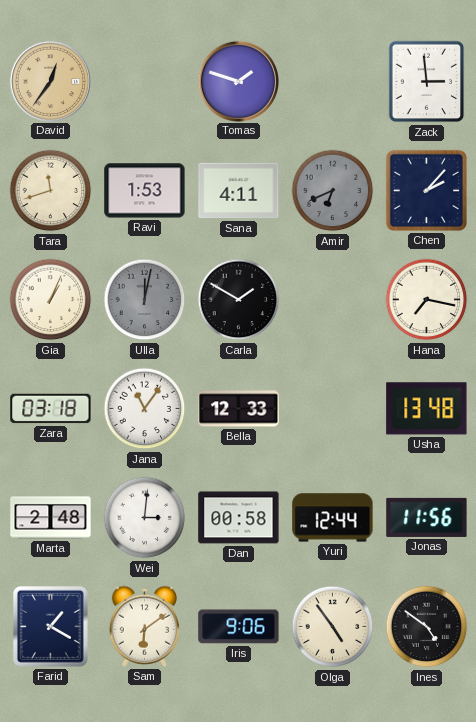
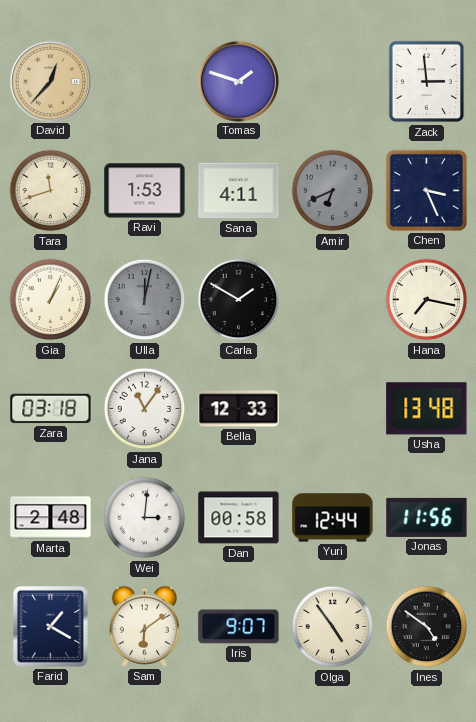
David: 12:36 -> 12:37
Chen: 2:07 -> 3:26
Iris: 9:06 -> 9:07
